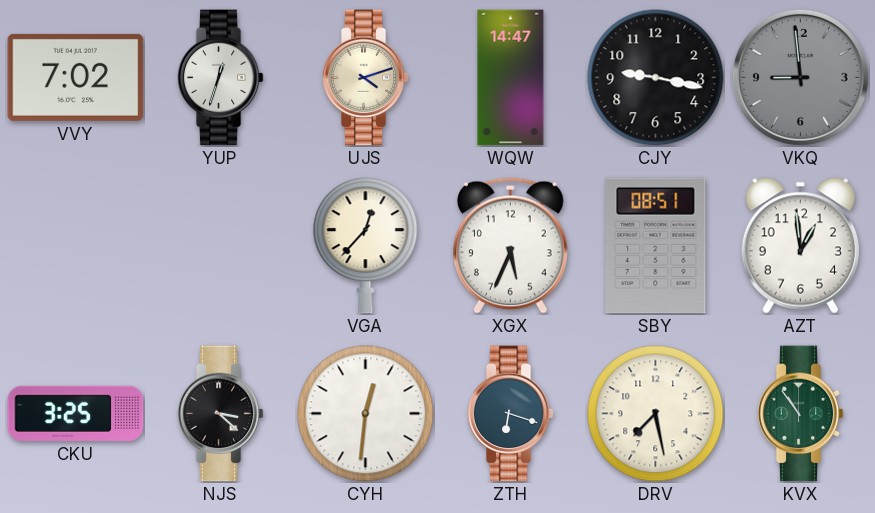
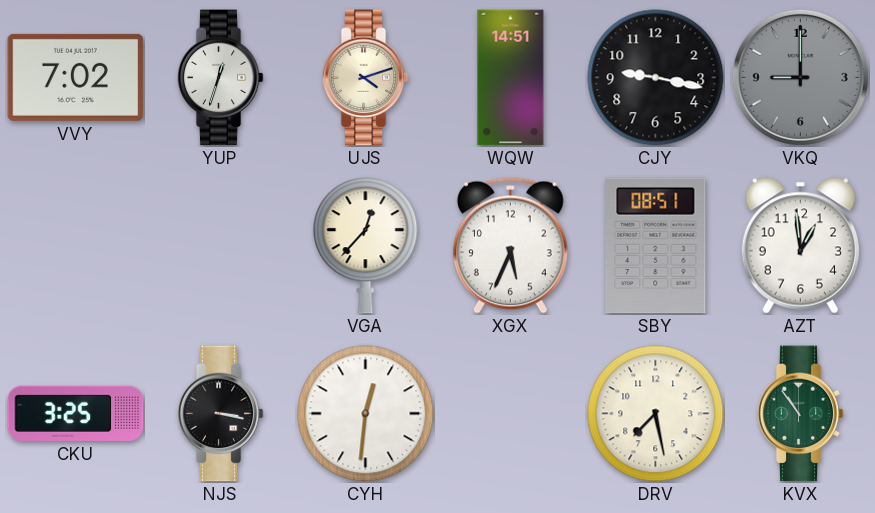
WQW: 14:47 -> 14:51
VKQ: 8:59 -> 9:00
NJS: 3:22 -> 3:17
ZTH: 6:18 -> none
